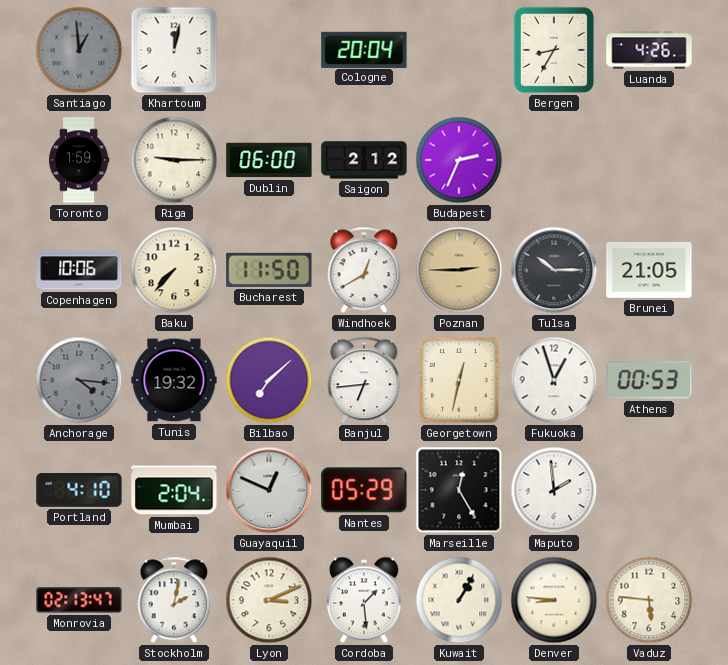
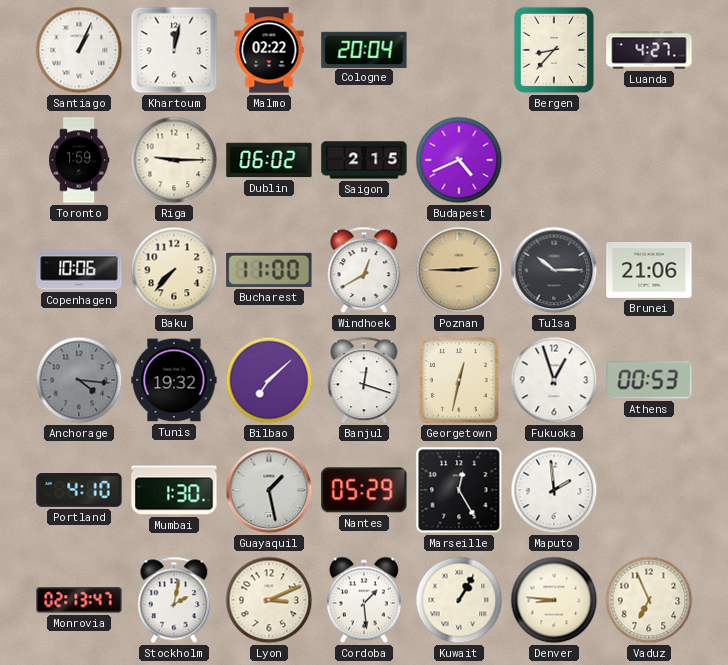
Santiago: 12:59 -> 1:04
Santiago dial: grey -> white
Malmo: none -> 02:22
Bergen: 8:35 -> 8:37
Luanda: 4:26 -> 4:27
Dublin: 06:00 -> 06:02
Saigon: 2:12 -> 2:15
Budapest: 2:34 -> 4:41
Bucharest: 11:50 -> 11:00
Brunei: 21:05 -> 21:06
Banjul: 6:44 -> 12:18
Mumbai: 2:04 -> 1:30
Guayaquil: 12:49 -> 1:28
Vaduz: 5:46 -> 6:56
